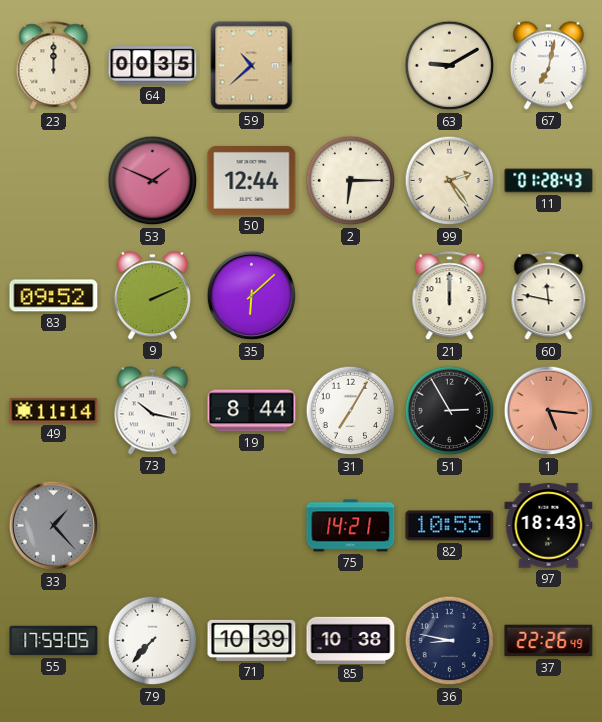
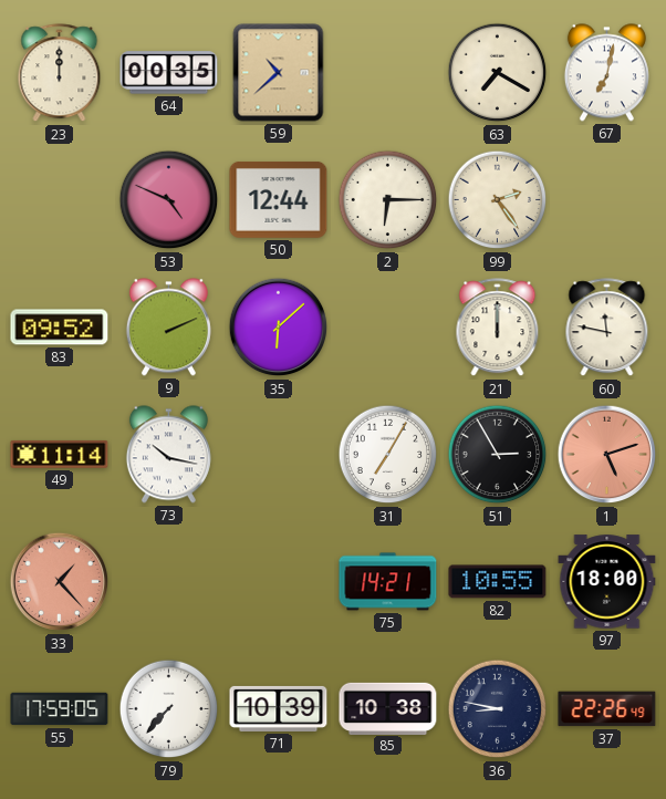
63: 9:10 -> 7:20
53: 1:49 -> 4:49
11: 01:28 -> none
19: 8:44 -> none
1: 5:16 -> 5:12
33 dial: grey -> salmon
97: 18:43 -> 18:00
